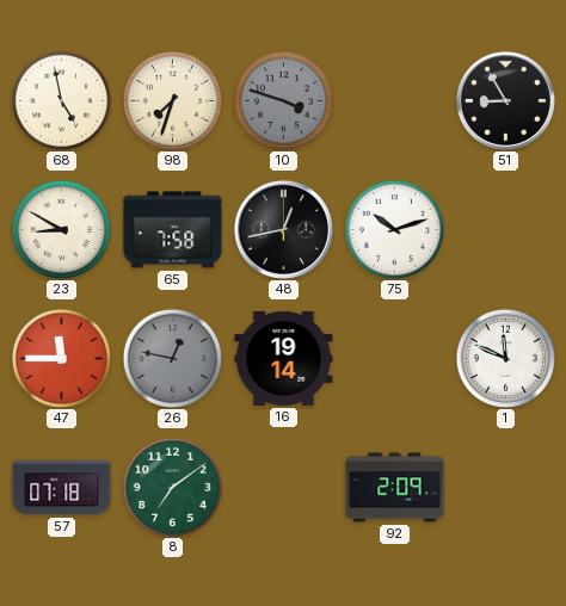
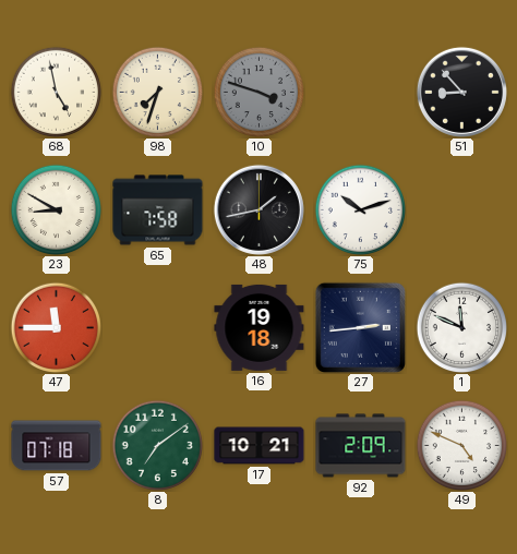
51: 8:55 -> 8:53
48: 12:43 -> 1:43
26: 12:47 -> none
16: 19:14 -> 19:18
27: none -> 2:44
17: none -> 10:21
49: none -> 4:49
